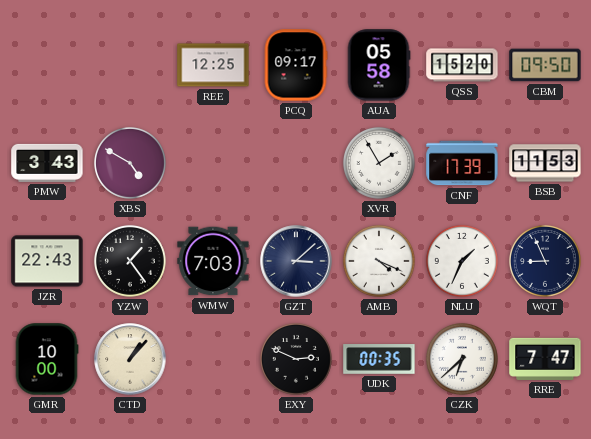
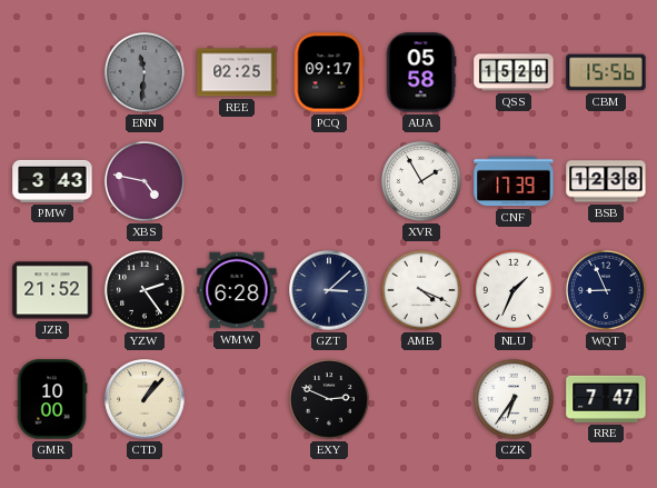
ENN: none -> 11:31
REE: 12:25 -> 02:25
CBM: 09:50 -> 15:56
XBS: 4:50 -> 4:47
BSB: 11:53 -> 12:38
JZR: 22:43 -> 21:52
YZW: 1:24 -> 2:24
WMW: 7:03 -> 6:28
UDK: 00:35 -> none
CZK: 6:38 -> 6:36
